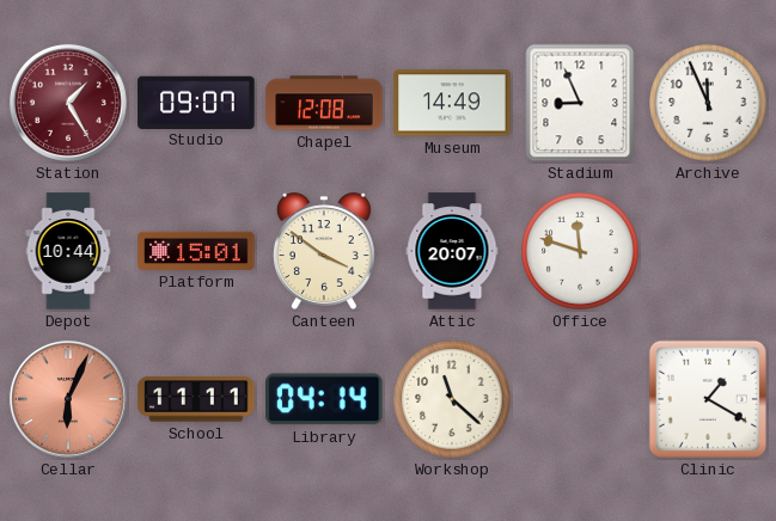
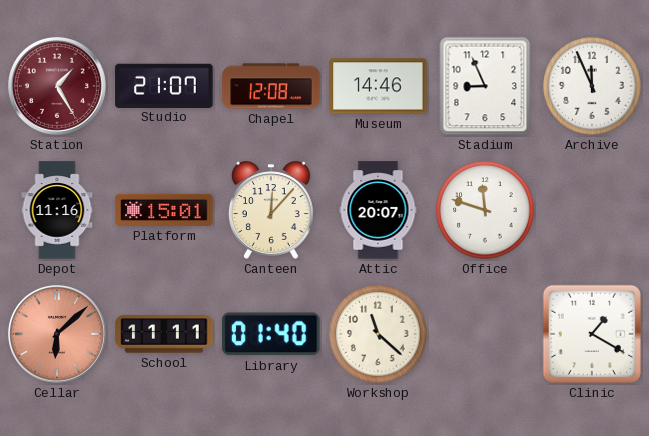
Studio: 09:07 -> 21:07
Museum: 14:49 -> 14:46
Depot: 10:44 -> 11:16
Canteen: 3:51 -> 12:07
Cellar: 6:04 -> 6:08
Library: 04:14 -> 01:40
